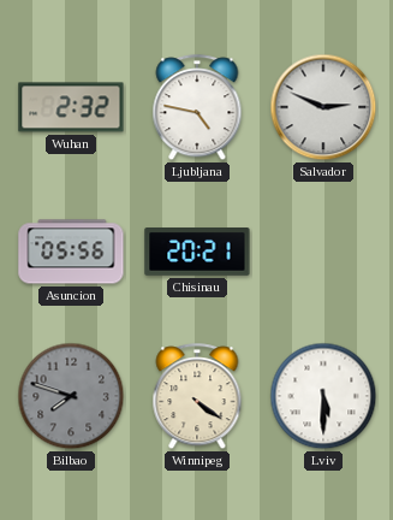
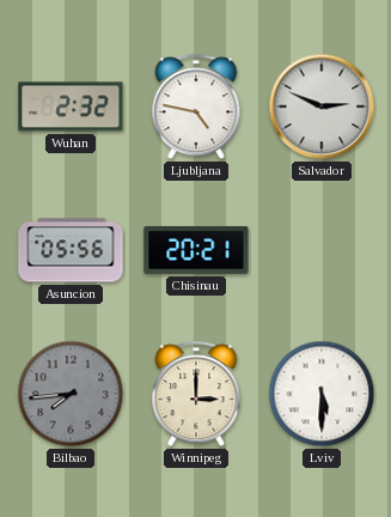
Bilbao: 7:48 -> 7:44
Winnipeg: 4:21 -> 3:00
